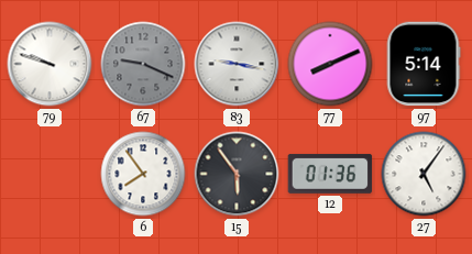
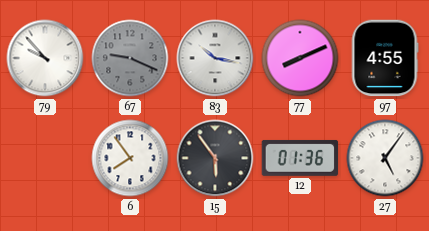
79: 9:48 -> 9:53
83: 9:17 -> 10:17
97: 5:14 -> 4:55
